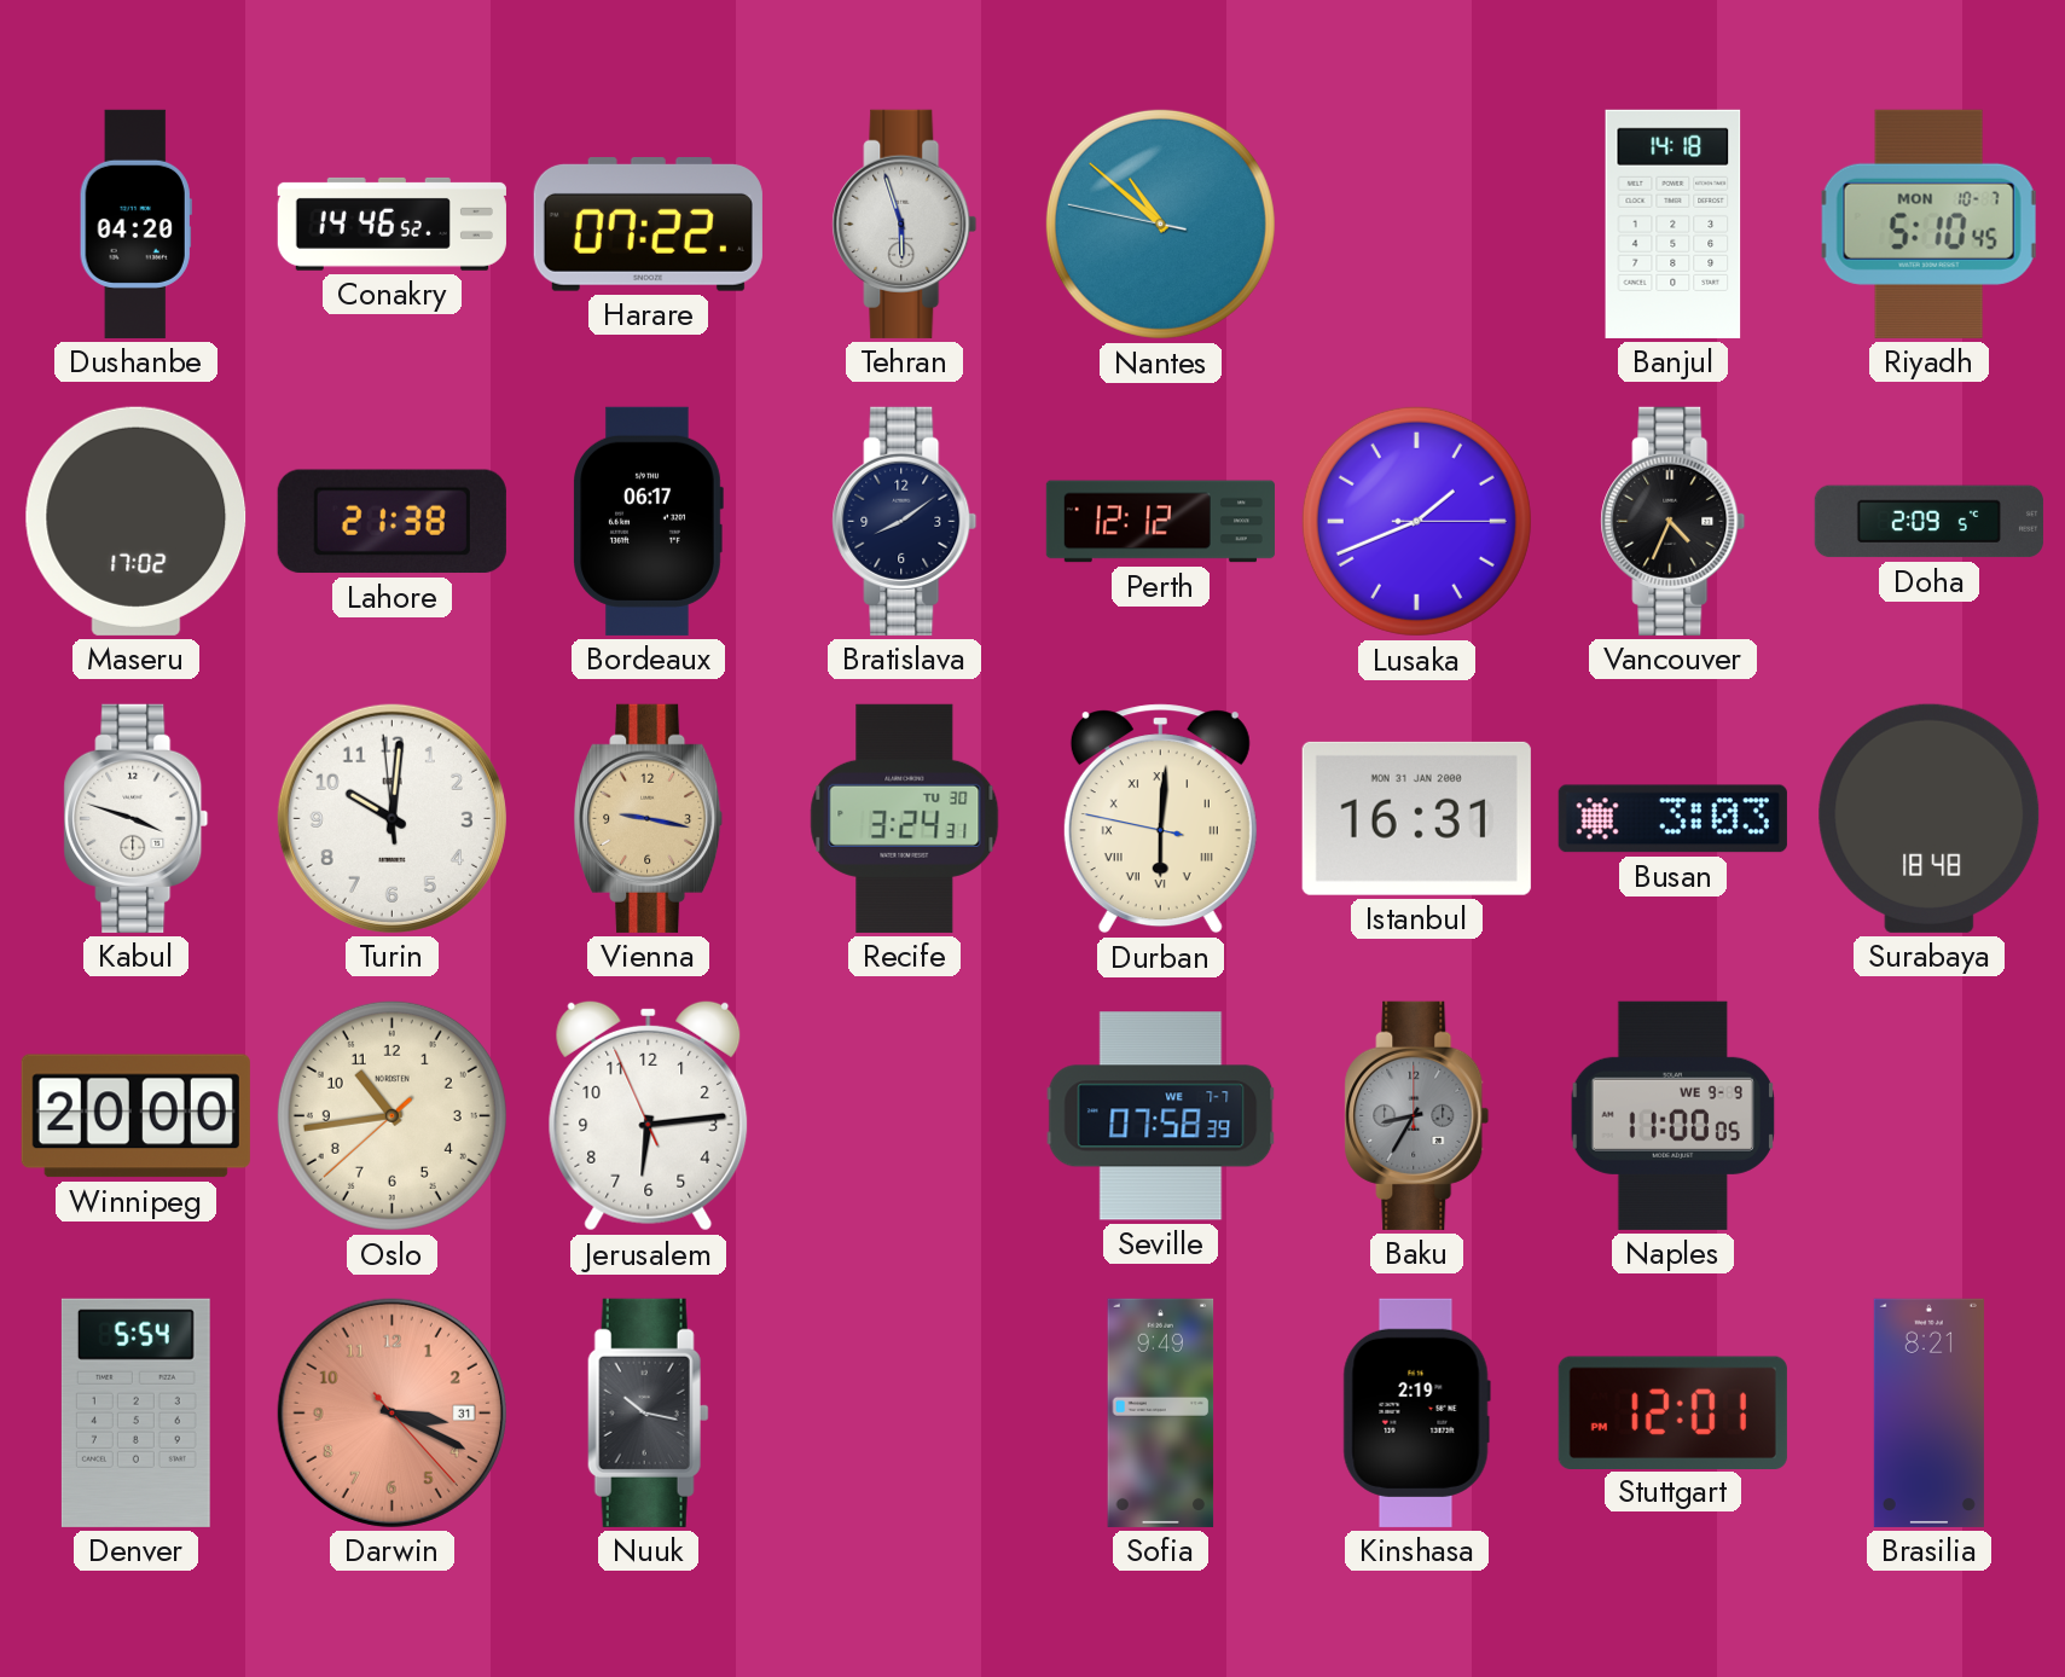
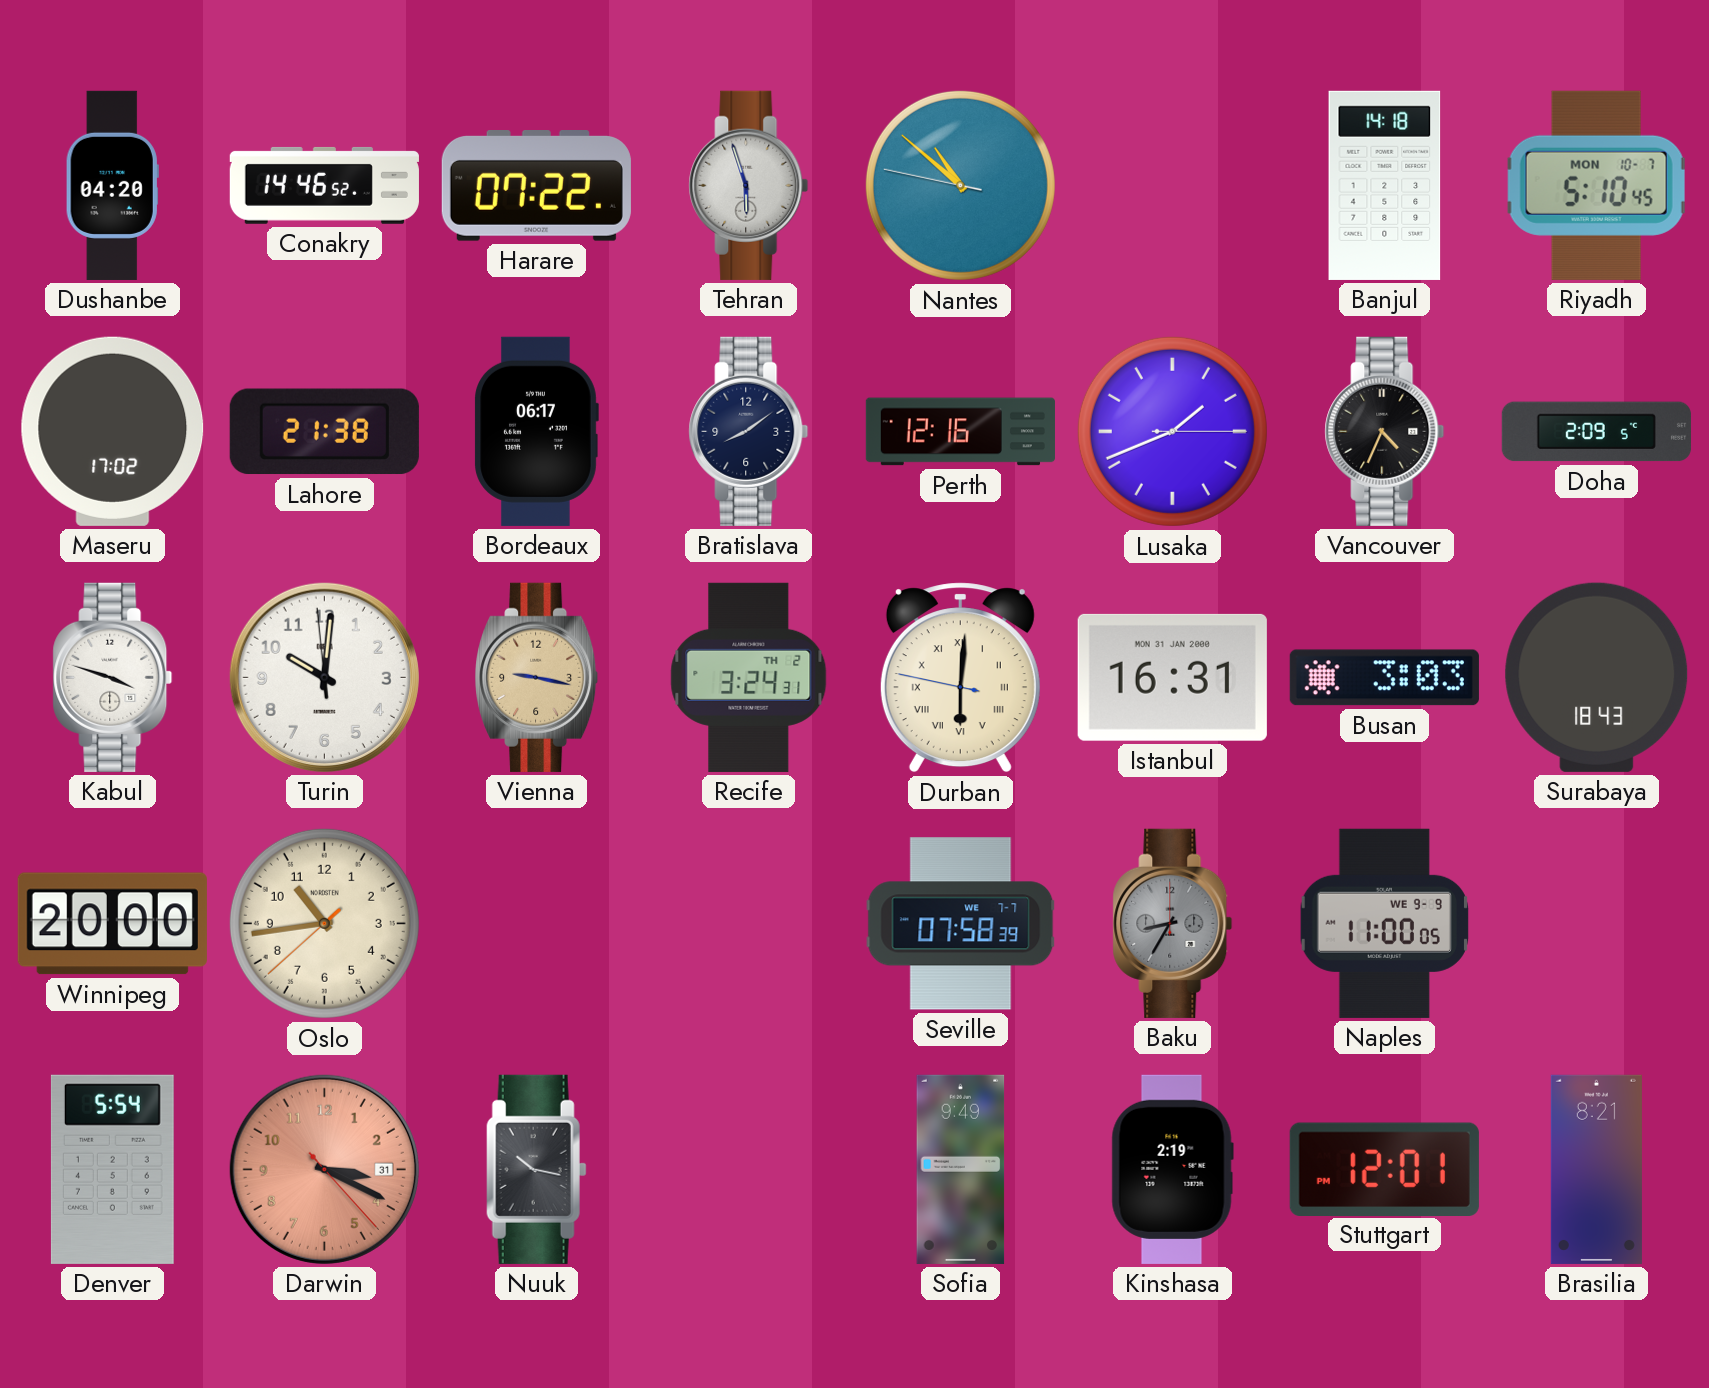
Perth: 12:12 -> 12:16
Recife date: TU 30 -> TH 2
Surabaya: 18:48 -> 18:43
Jerusalem: 6:13 -> none
